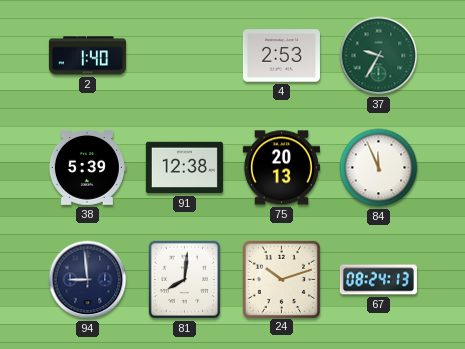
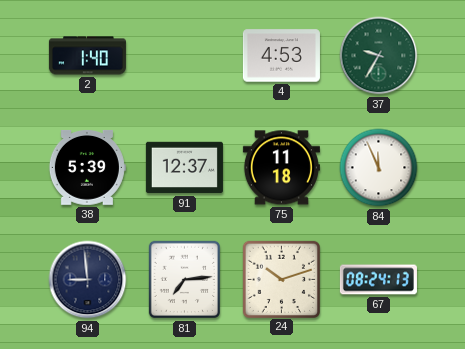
4: 2:53 -> 4:53
91: 12:38 -> 12:37
75: 20:13 -> 11:18
81: 8:01 -> 7:14
